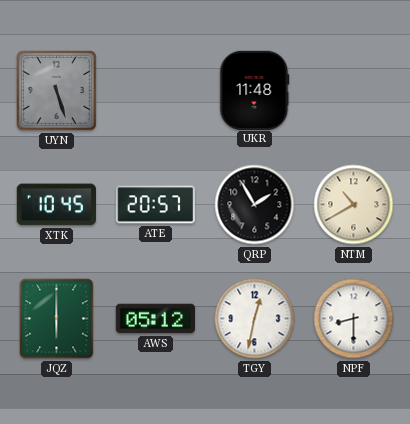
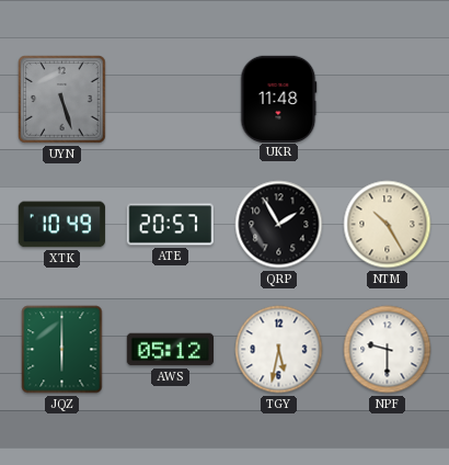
XTK: 10:45 -> 10:49
NTM: 10:40 -> 10:25
TGY: 12:32 -> 5:32
NPF: 8:30 -> 9:30
